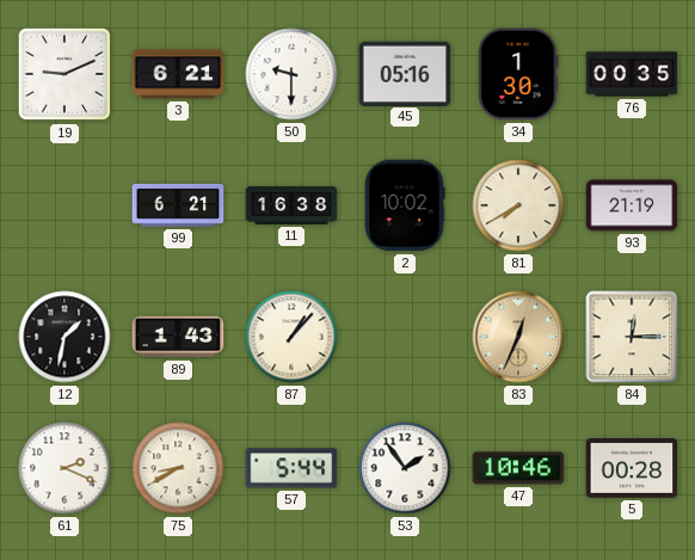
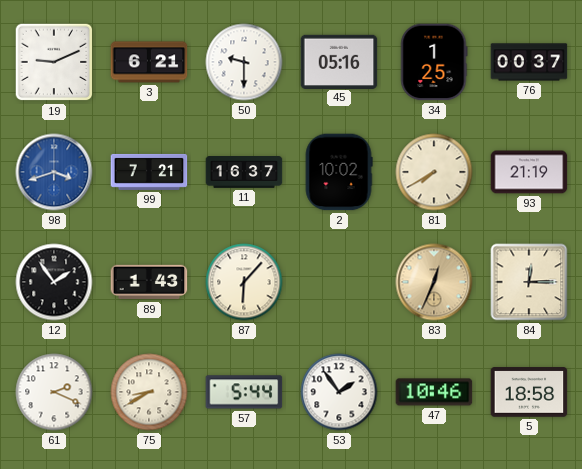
34: 1:30 -> 1:25
76: 00:35 -> 00:37
98: none -> 3:42
99: 6:21 -> 7:21
11: 16:38 -> 16:37
12: 1:32 -> 1:54
87: 1:07 -> 6:07
5: 00:28 -> 18:58
